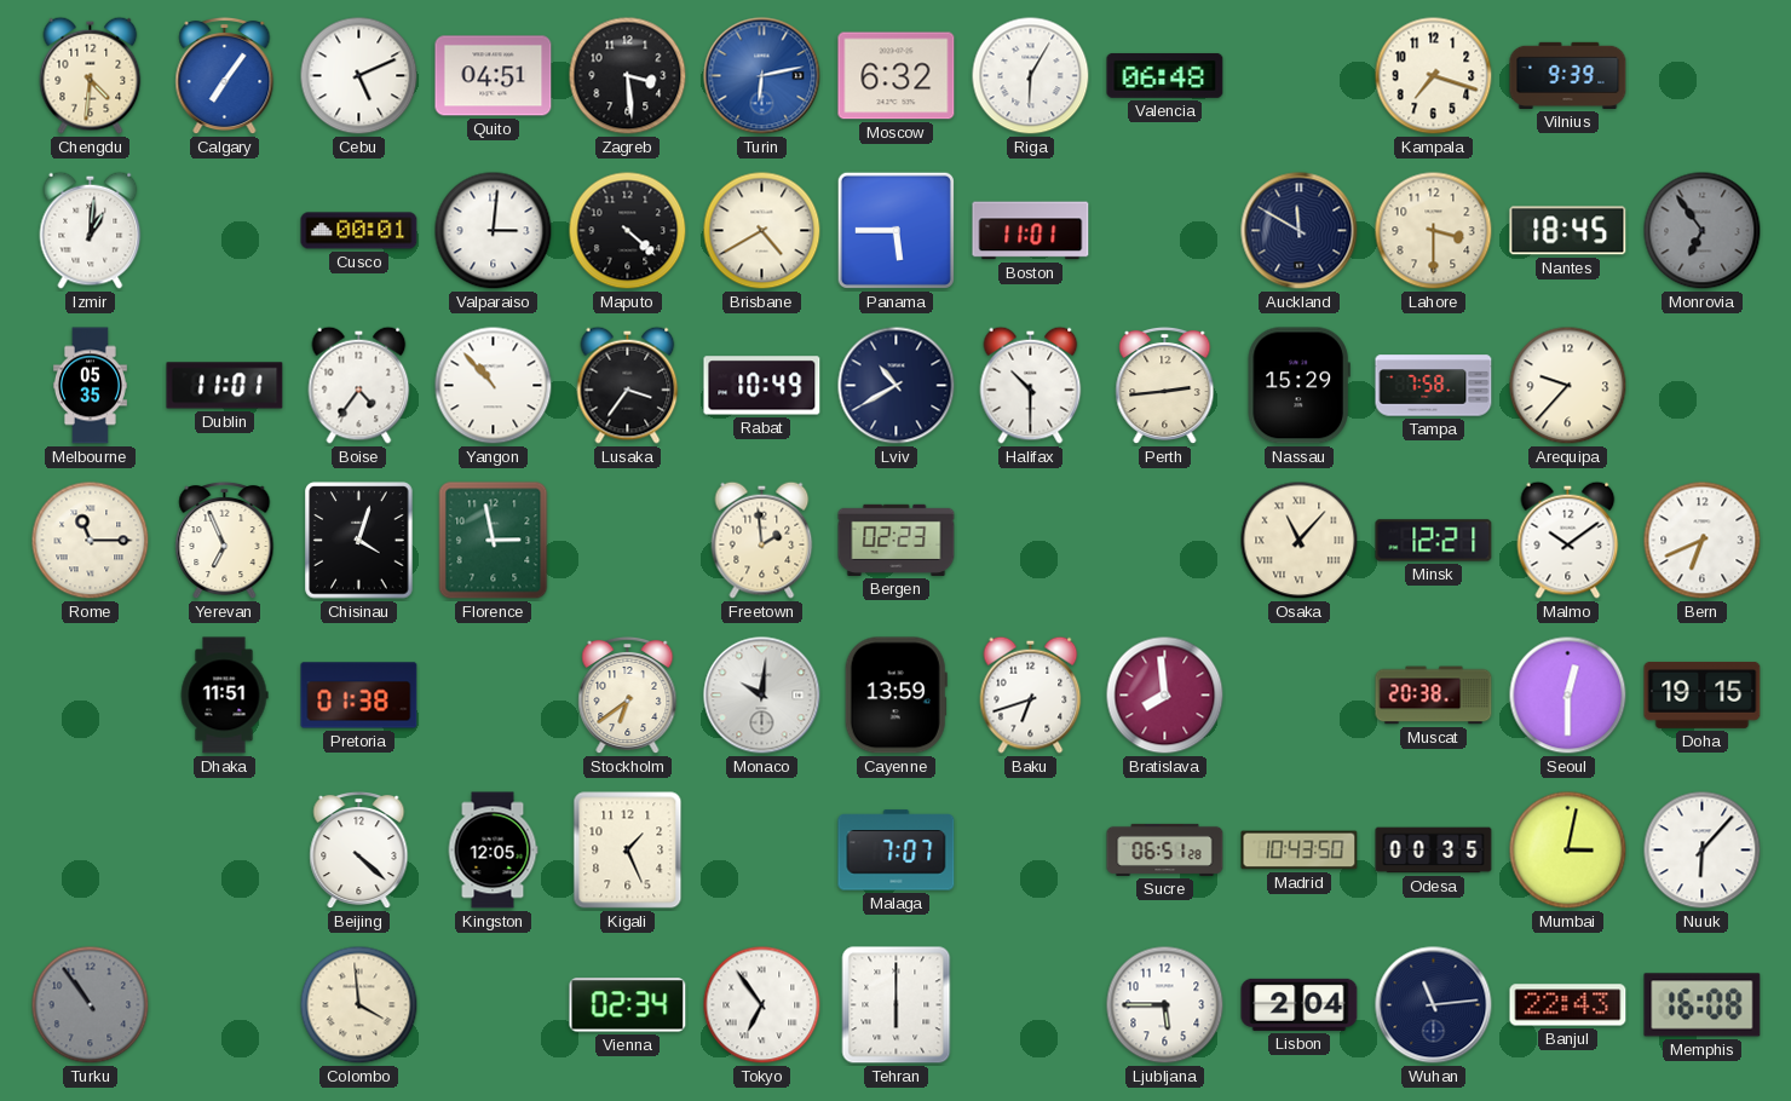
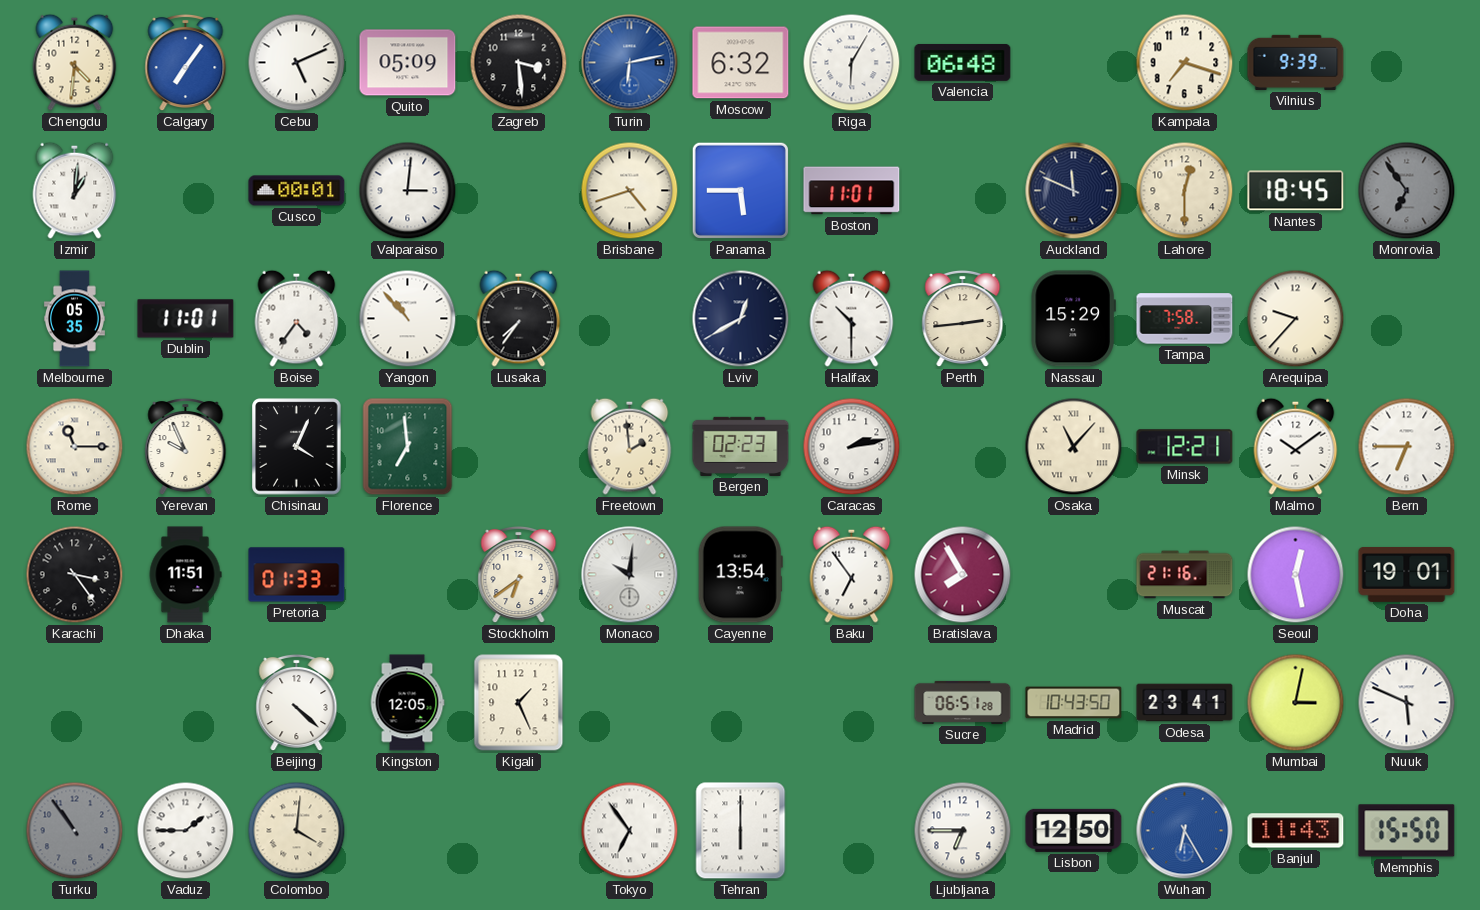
Quito: 04:51 -> 05:09
Maputo: 4:22 -> none
Brisbane: 4:40 -> 4:42
Auckland: 11:50 -> 11:49
Lahore: 3:30 -> 12:30
Lusaka: 3:36 -> 7:36
Rabat: 10:49 -> none
Lviv: 10:40 -> 12:40
Yerevan: 6:56 -> 9:56
Chisinau: 4:03 -> 4:04
Florence: 2:58 -> 6:59
Caracas: none -> 2:13
Bern: 6:41 -> 6:45
Karachi: none -> 3:24
Pretoria: 01:38 -> 01:33
Cayenne: 13:59 -> 13:54
Baku: 6:42 -> 6:54
Bratislava: 7:59 -> 7:55
Muscat: 20:38 -> 21:16
Seoul: 12:30 -> 12:28
Doha: 19:15 -> 19:01
Malaga: 7:07 -> none
Odesa: 00:35 -> 23:41
Nuuk: 6:07 -> 5:49
Vaduz: none -> 1:45
Colombo: 3:59 -> 4:01
Vienna: 02:34 -> none
Ljubljana: 5:45 -> 6:45
Lisbon: 2:04 -> 12:50
Wuhan: 11:14 -> 6:25
Wuhan dial: navy -> blue
Banjul: 22:43 -> 11:43
Memphis: 16:08 -> 15:50
